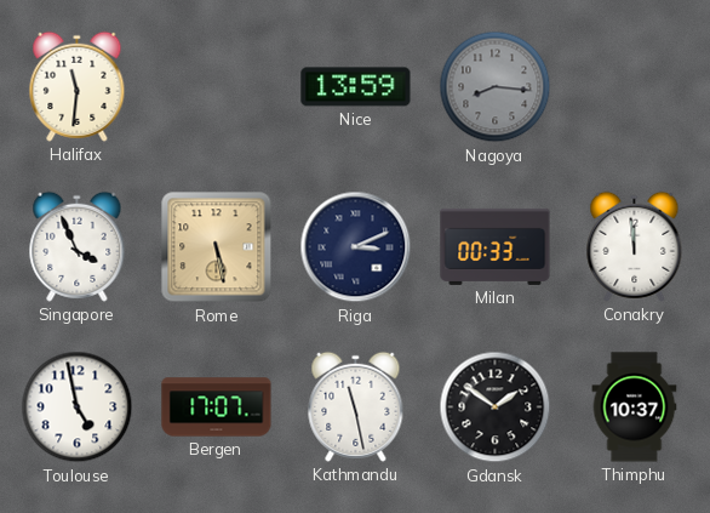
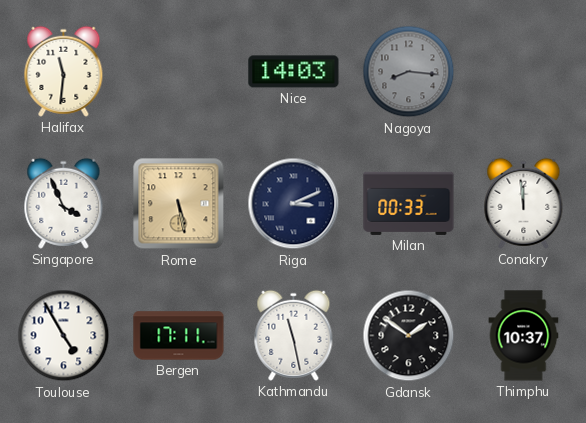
Nice: 13:59 -> 14:03
Toulouse: 4:58 -> 4:55
Bergen: 17:07 -> 17:11
